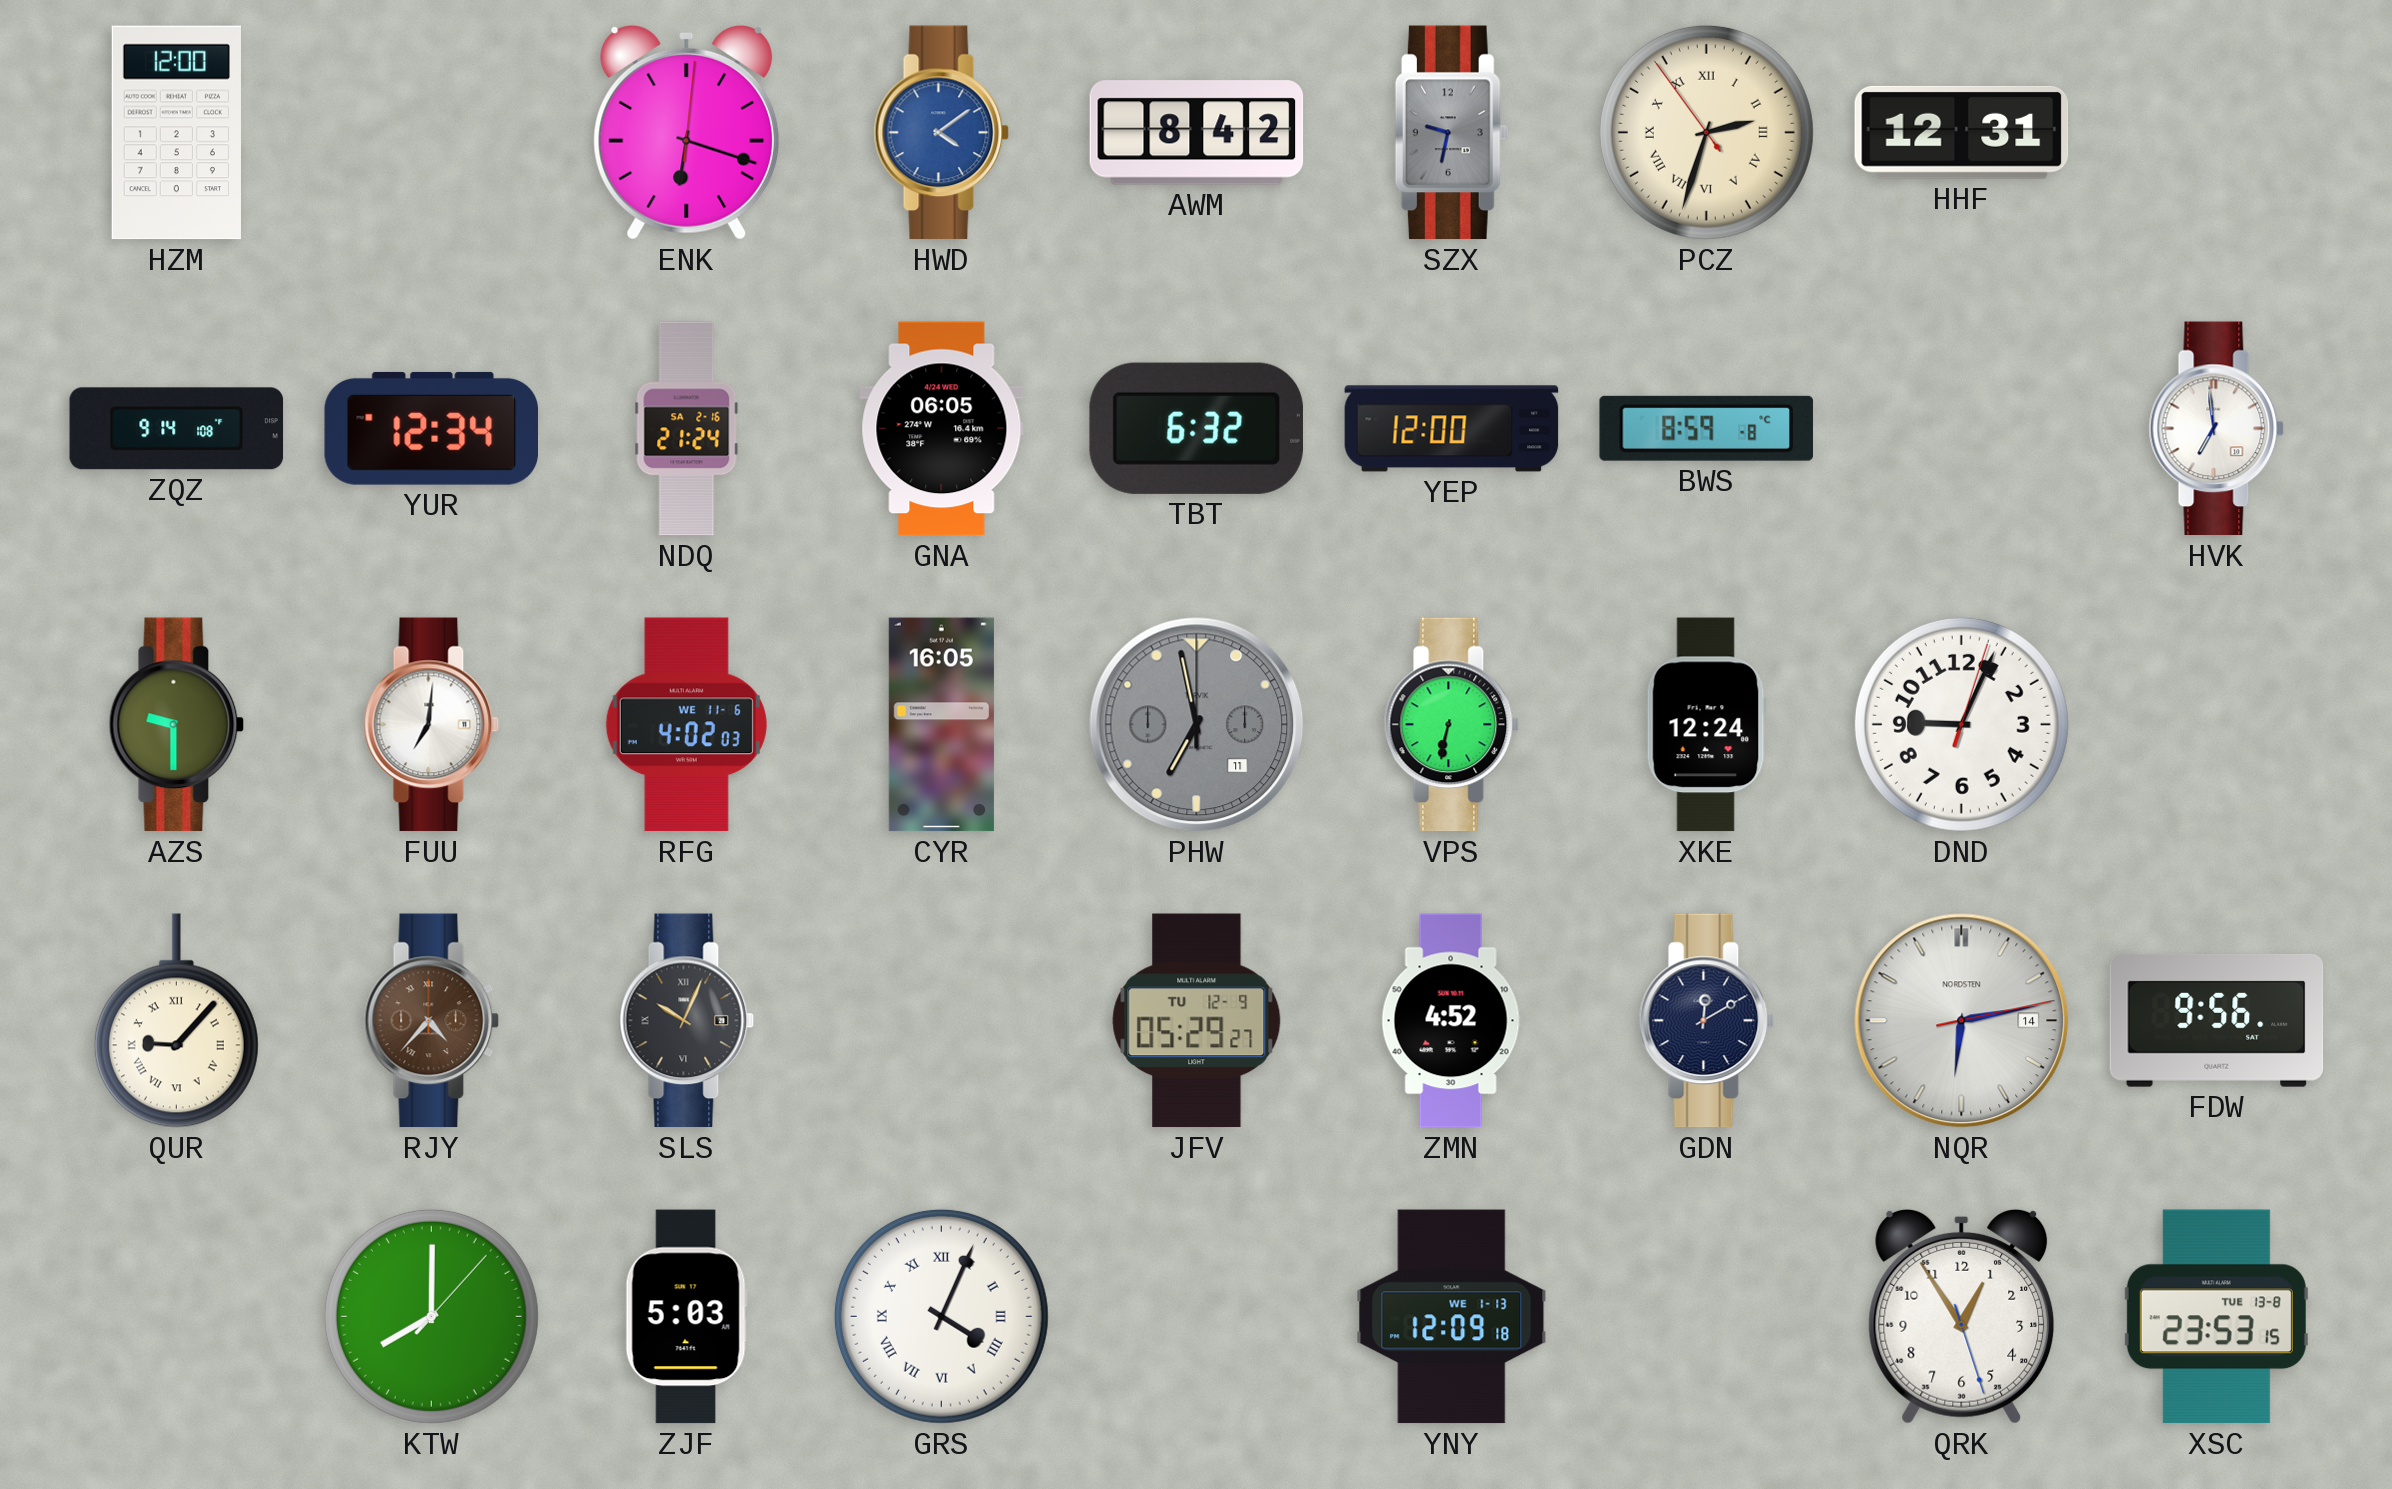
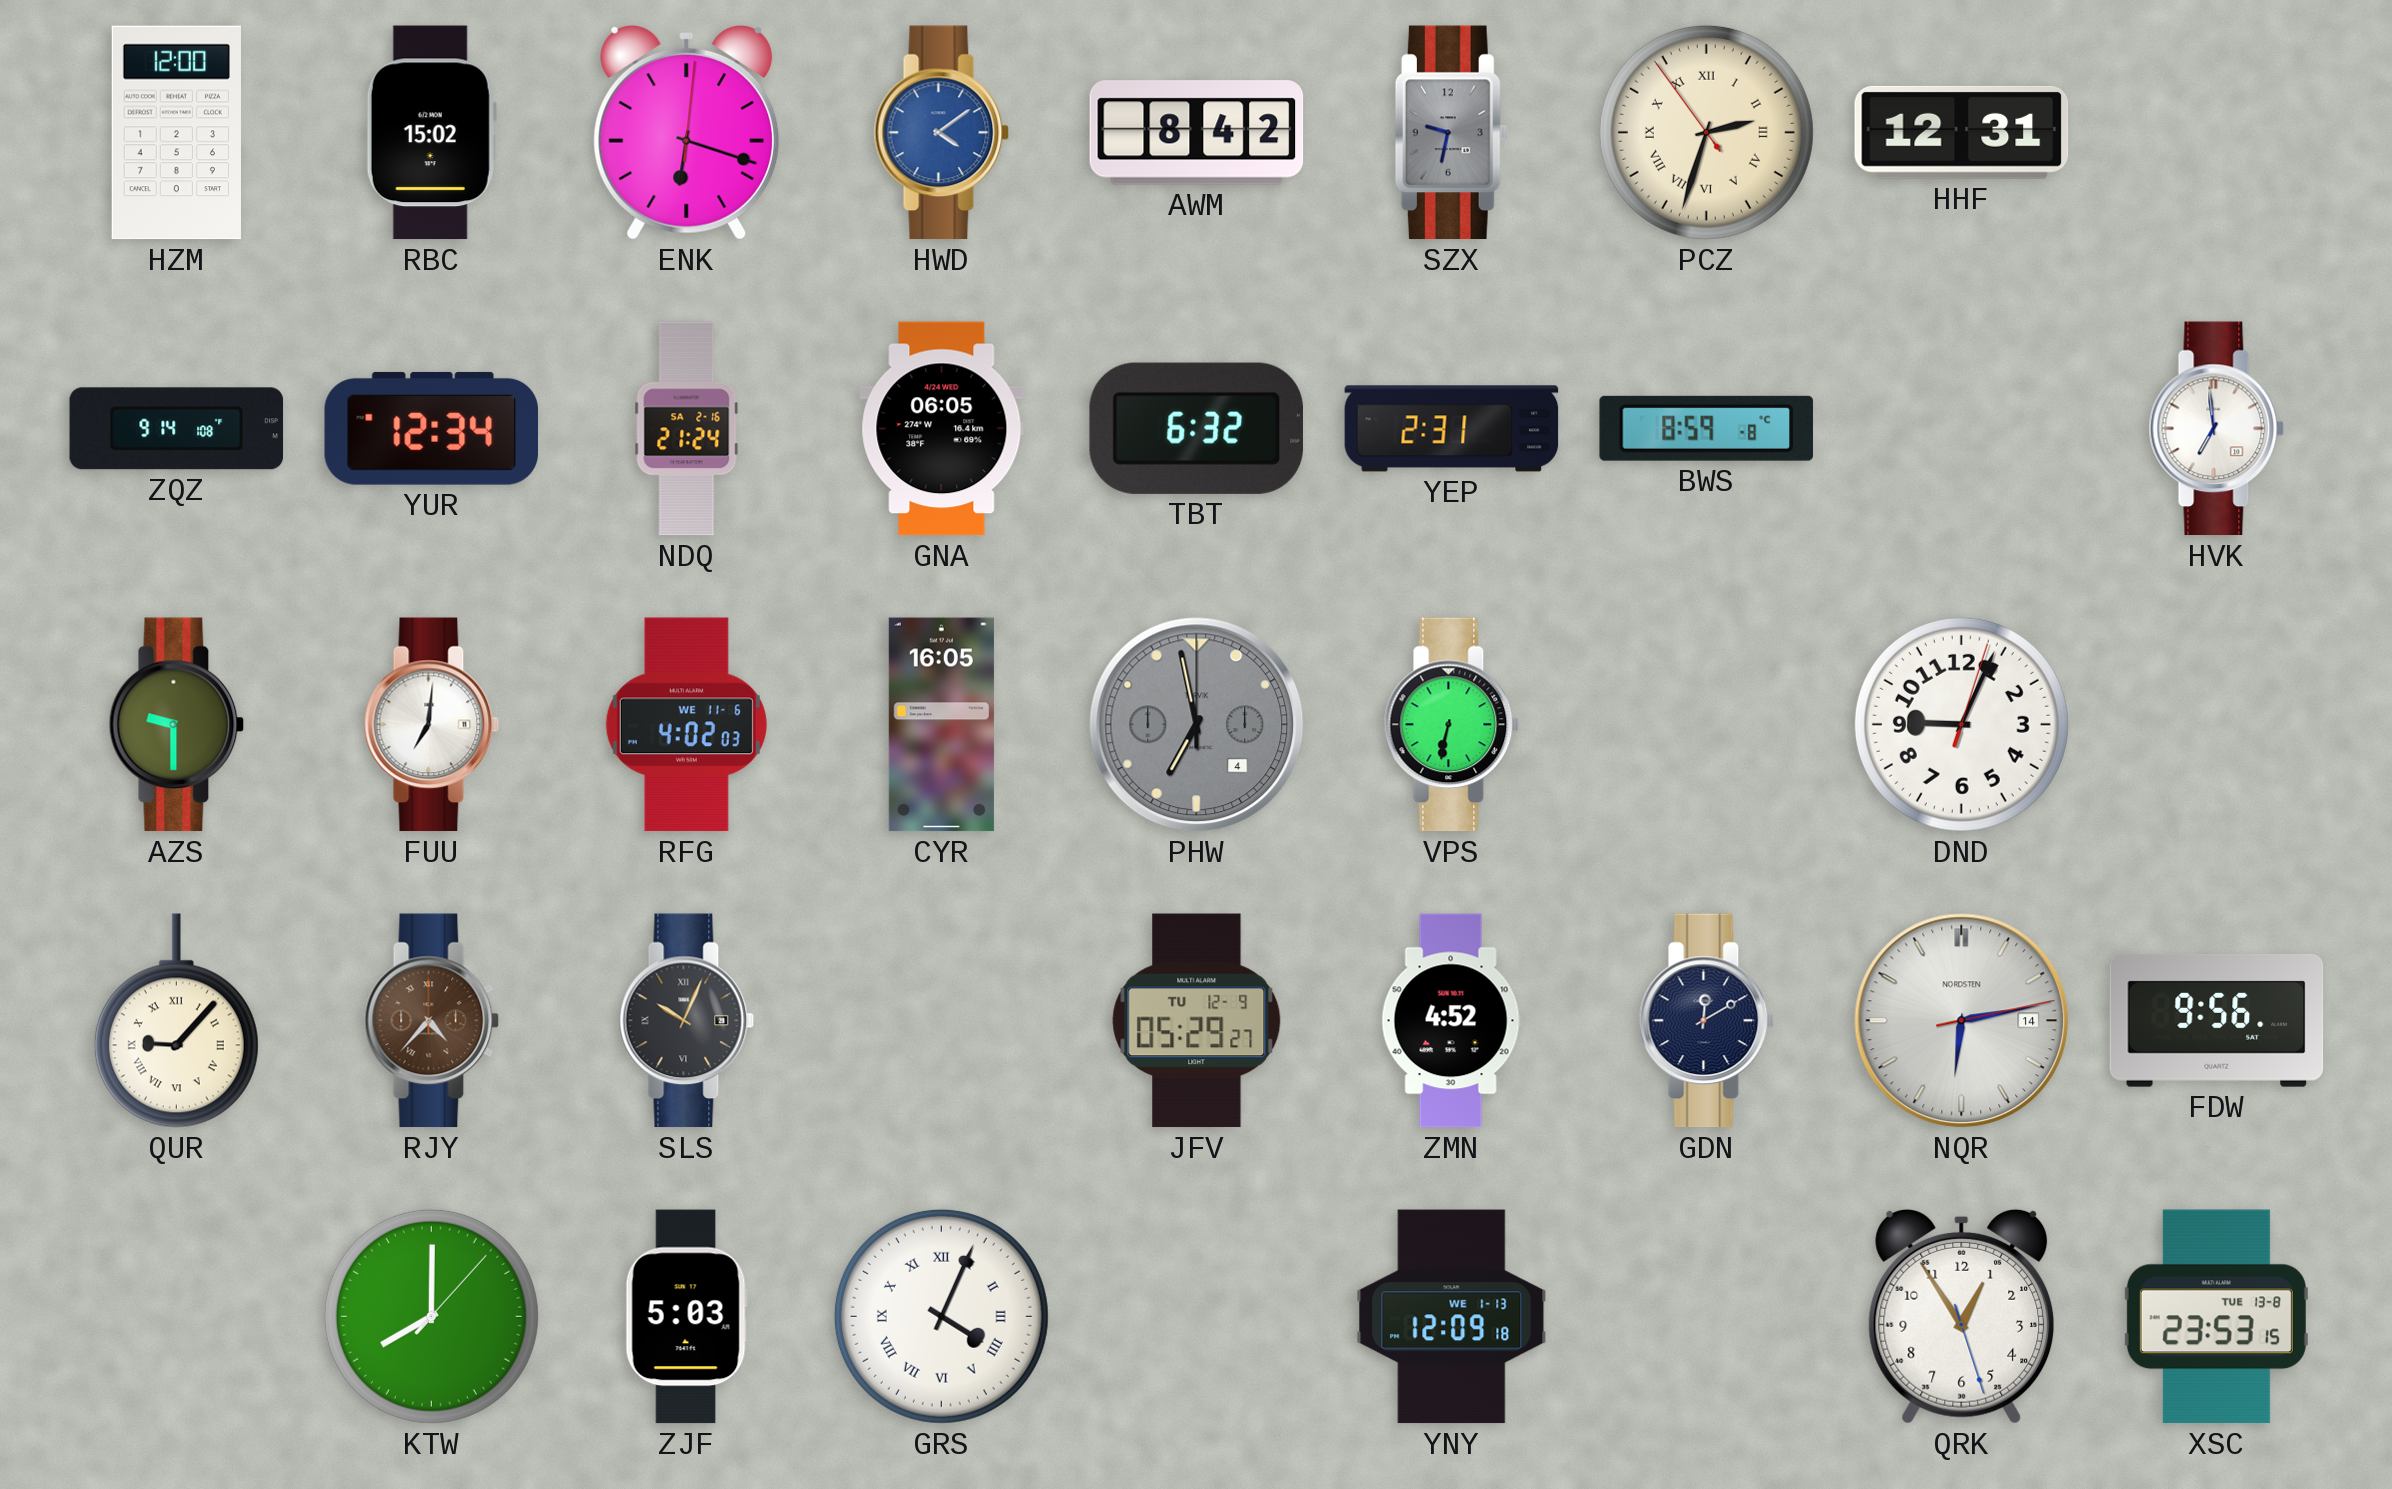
RBC: none -> 15:02
YEP: 12:00 -> 2:31
PHW date: 11 -> 4
XKE: 12:24 -> none
